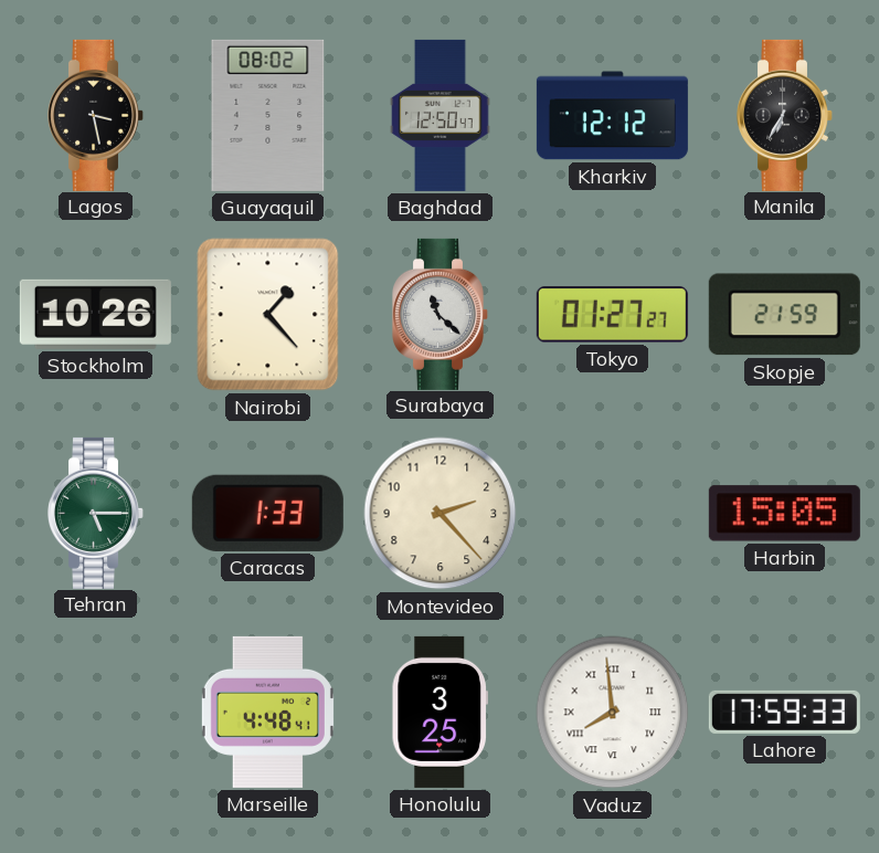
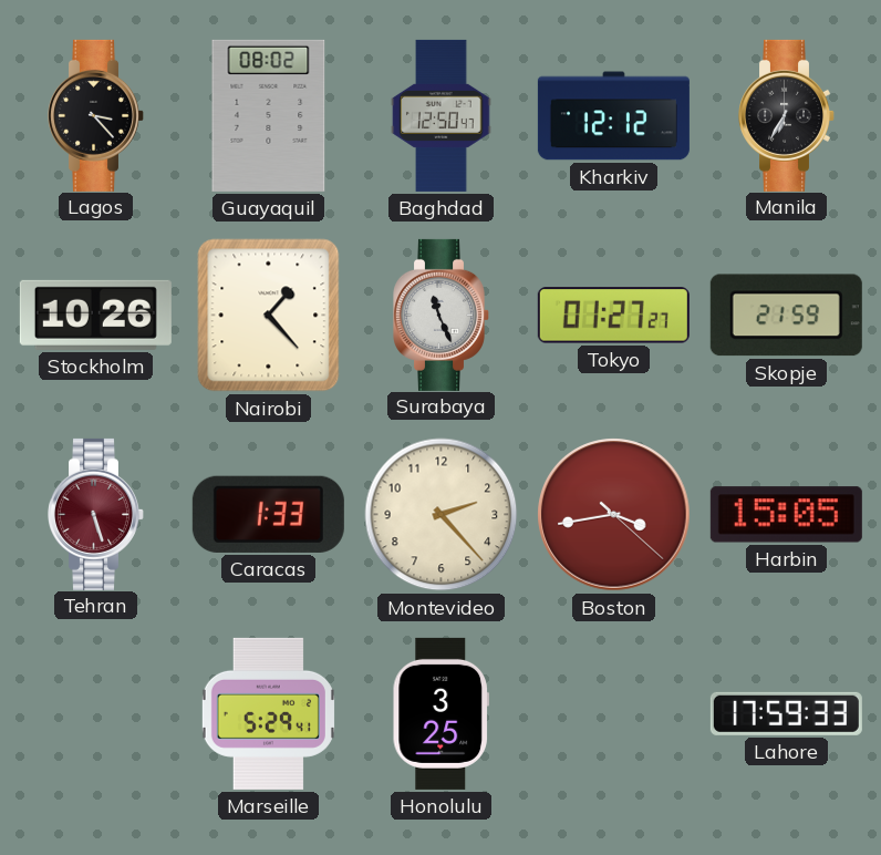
Lagos: 3:28 -> 3:23
Surabaya: 11:22 -> 11:26
Tehran: 5:15 -> 5:27
Tehran dial: green -> burgundy
Boston: none -> 3:43
Marseille: 4:48 -> 5:29
Vaduz: 7:59 -> none
